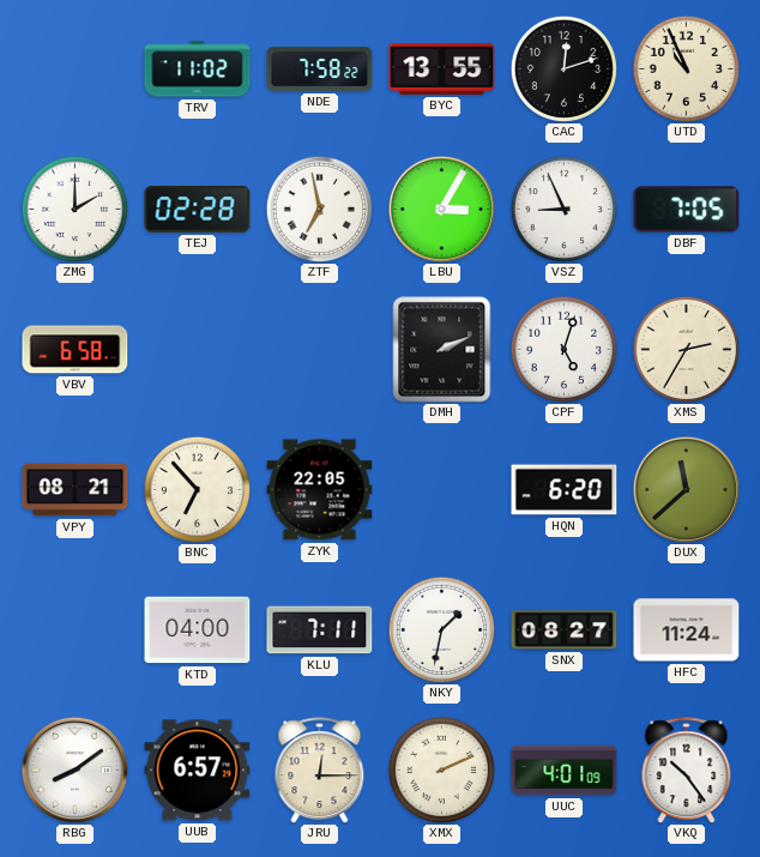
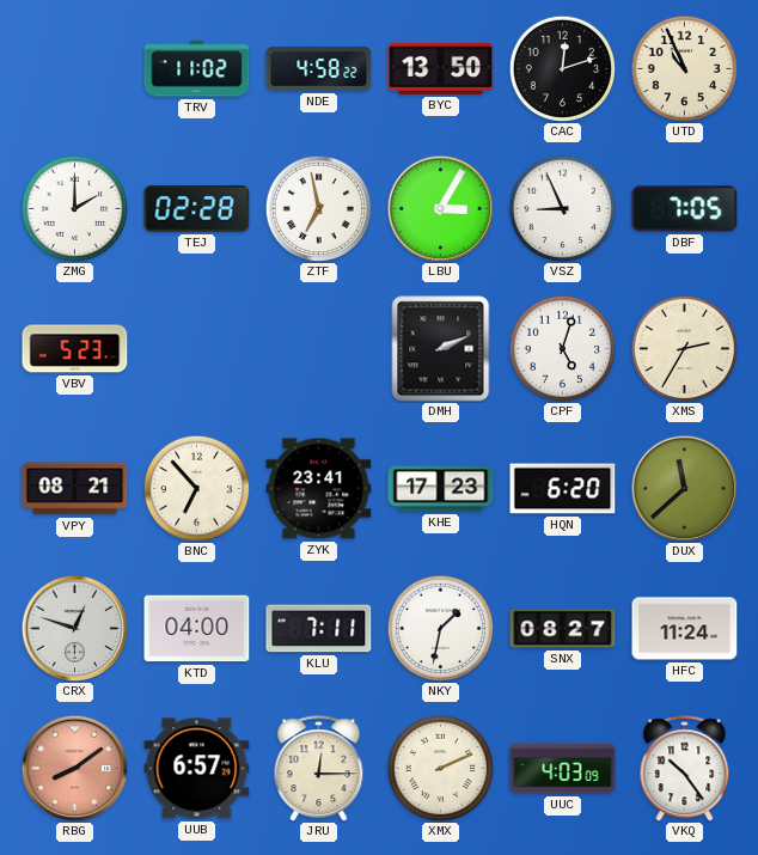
NDE: 7:58 -> 4:58
BYC: 13:55 -> 13:50
VBV: 6:58 -> 5:23
ZYK: 22:05 -> 23:41
KHE: none -> 17:23
CRX: none -> 12:48
RBG dial: white -> salmon
UUC: 4:01 -> 4:03
